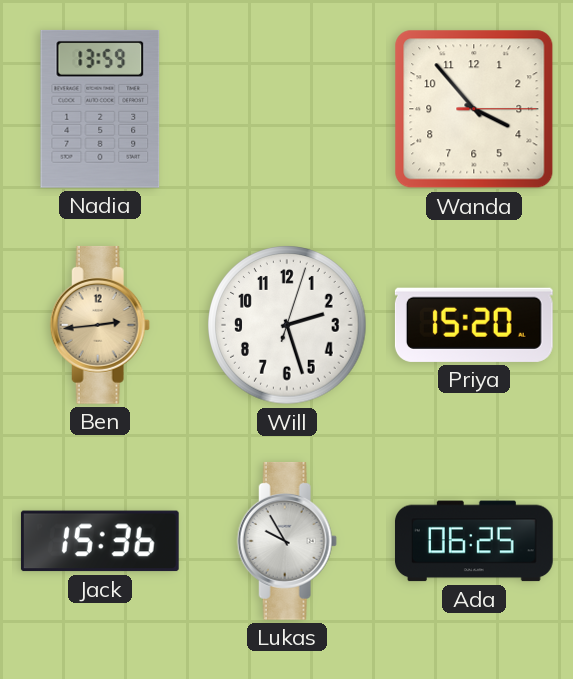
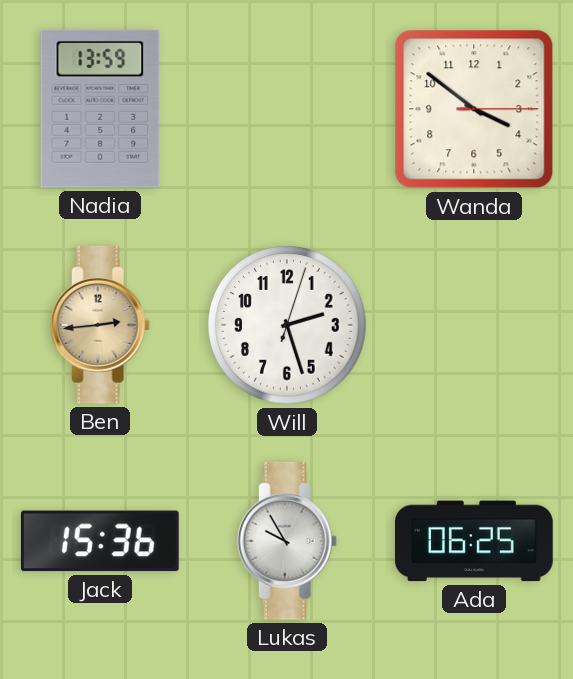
Wanda: 3:53 -> 3:51
Priya: 15:20 -> none
